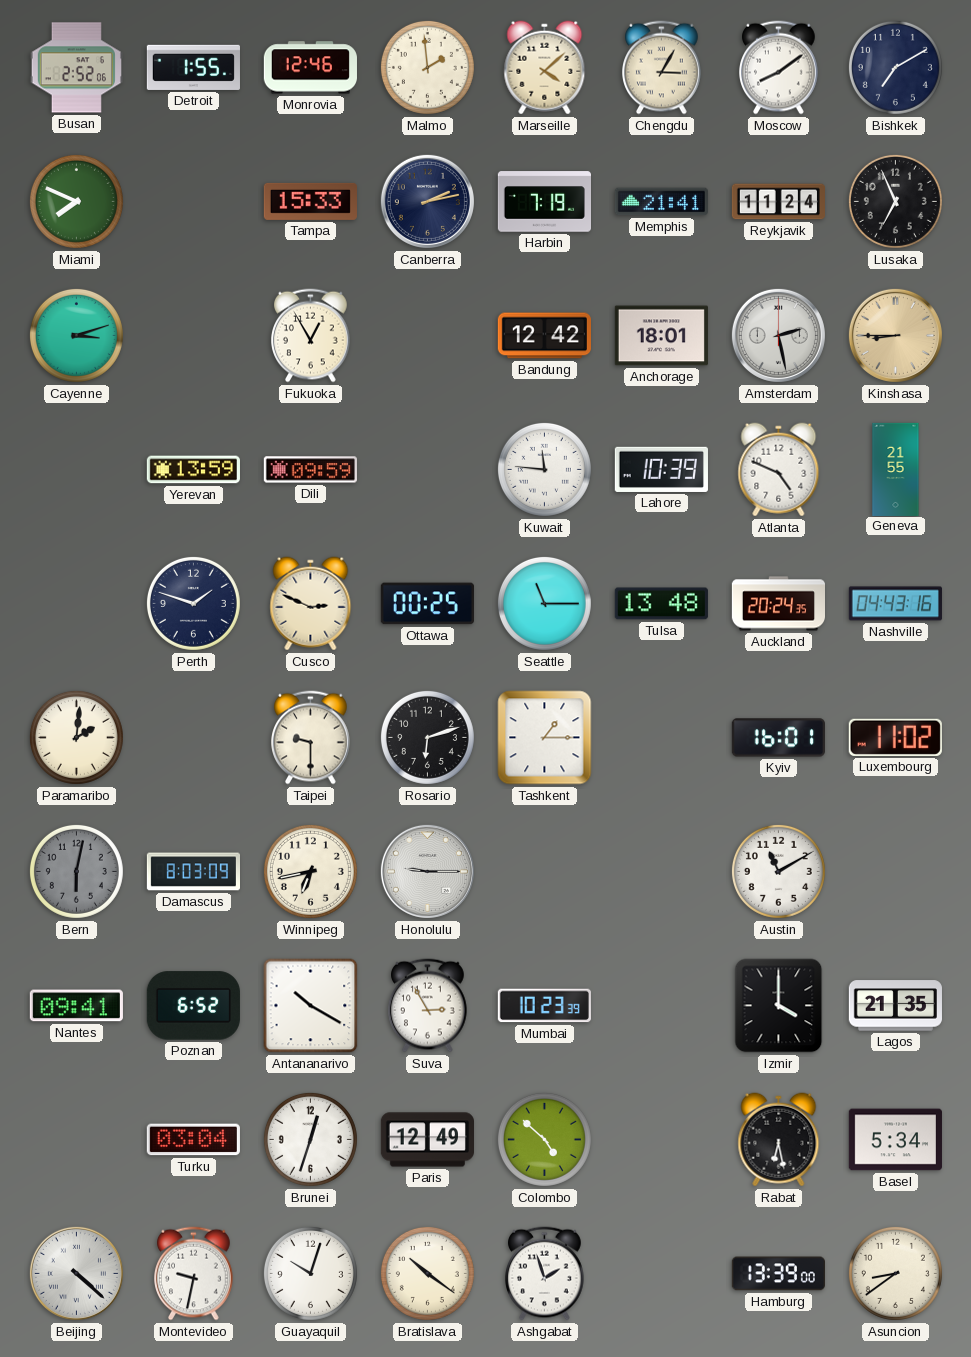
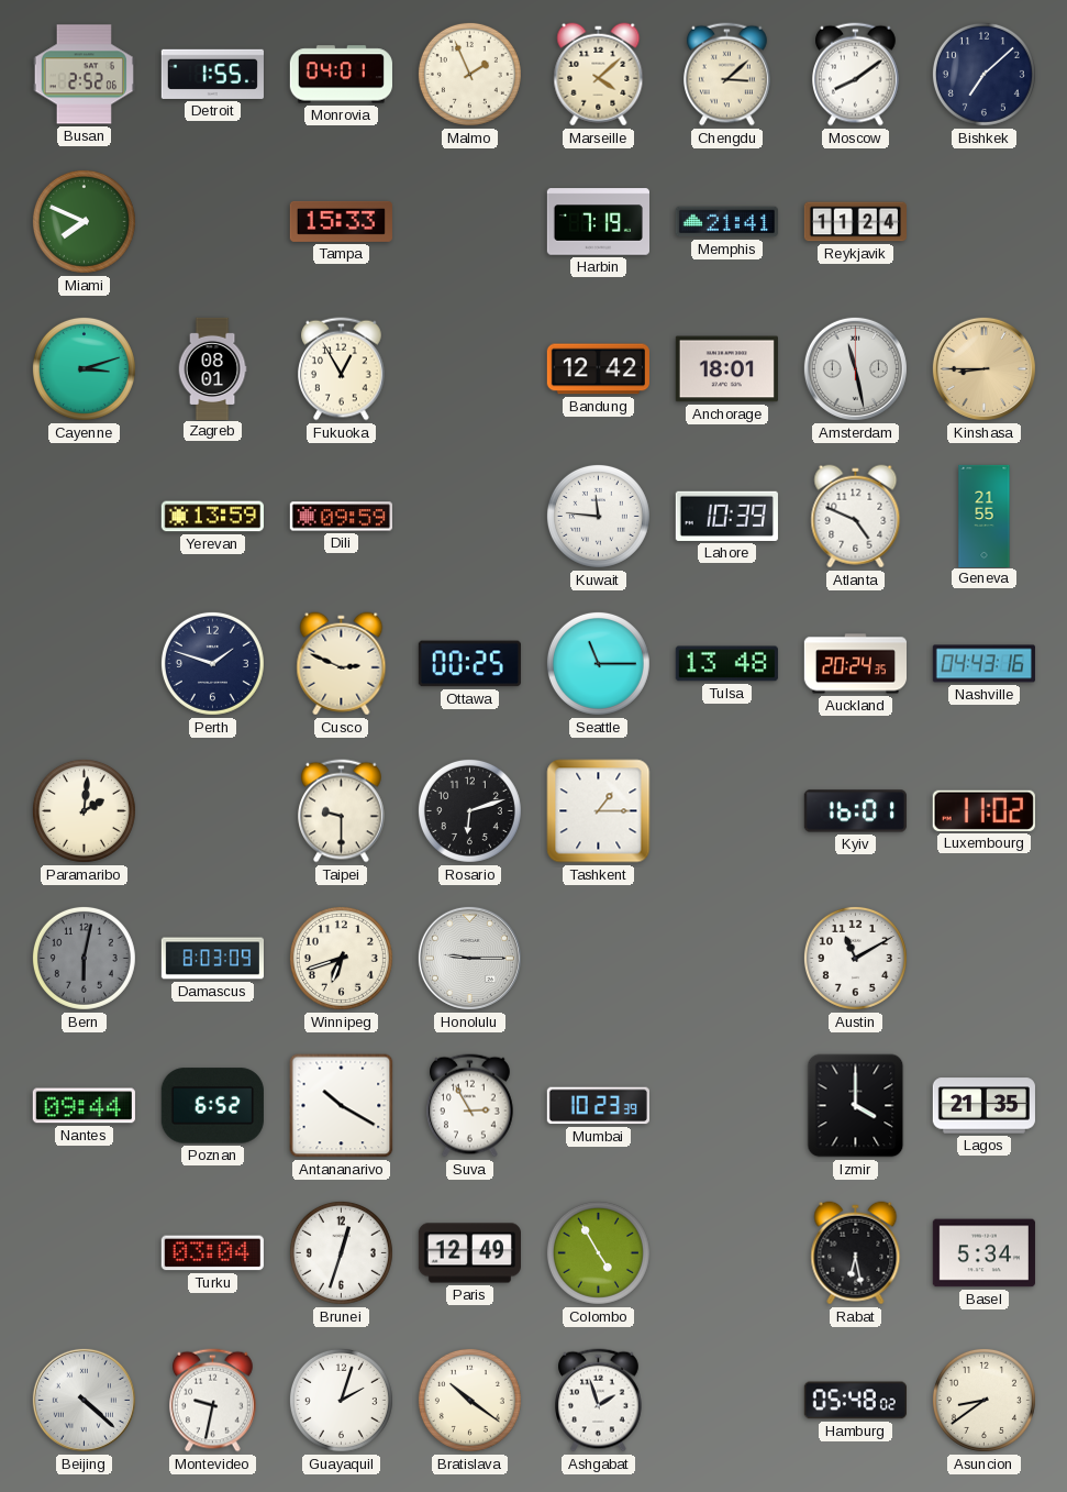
Monrovia: 12:46 -> 04:01
Malmo: 1:59 -> 1:56
Chengdu: 3:05 -> 3:08
Bishkek: 7:10 -> 7:08
Canberra: 2:13 -> none
Lusaka: 6:56 -> none
Zagreb: none -> 08:01
Amsterdam: 2:28 -> 11:28
Winnipeg: 6:43 -> 6:42
Nantes: 09:41 -> 09:44
Colombo: 4:52 -> 4:55
Guayaquil: 10:03 -> 2:03
Hamburg: 13:39 -> 05:48
